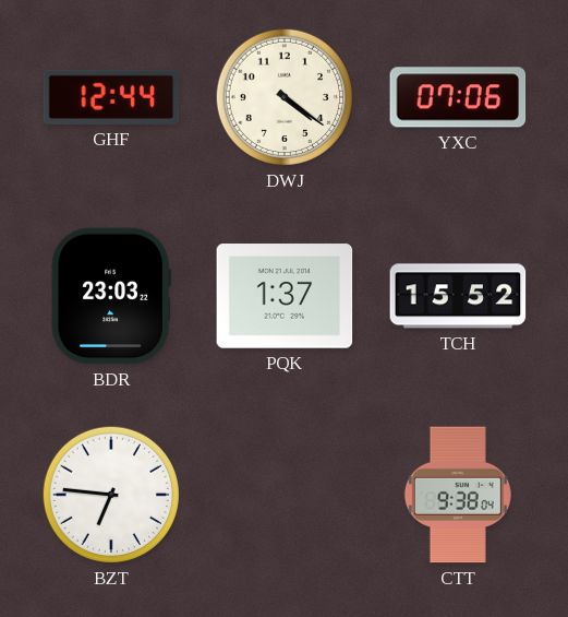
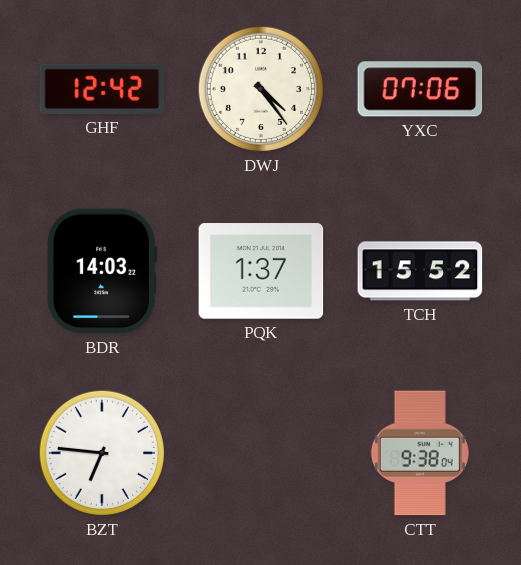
GHF: 12:44 -> 12:42
DWJ: 4:21 -> 4:24
BDR: 23:03 -> 14:03
